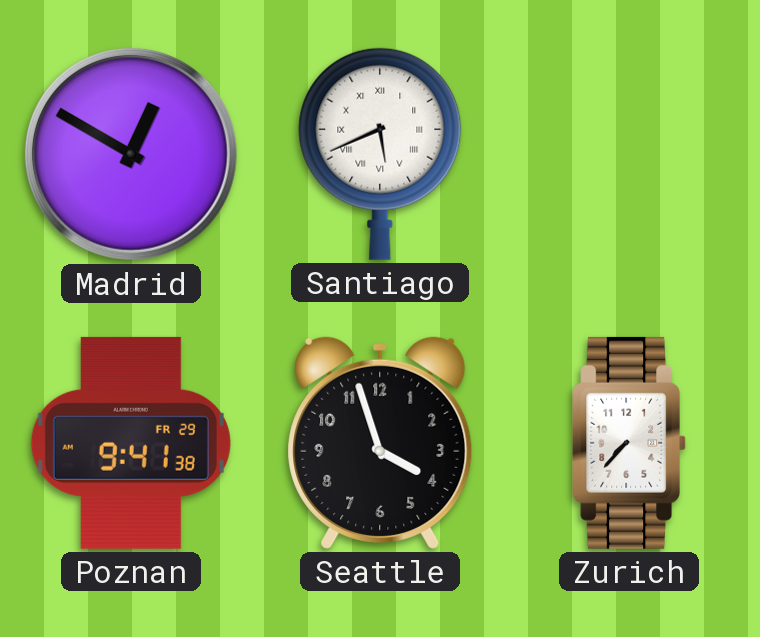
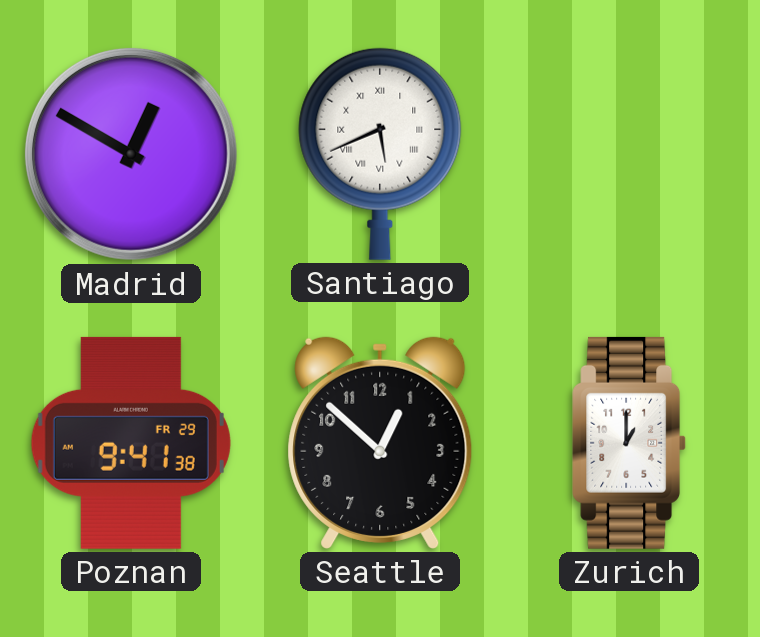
Seattle: 3:57 -> 12:52
Zurich: 7:37 -> 1:00
